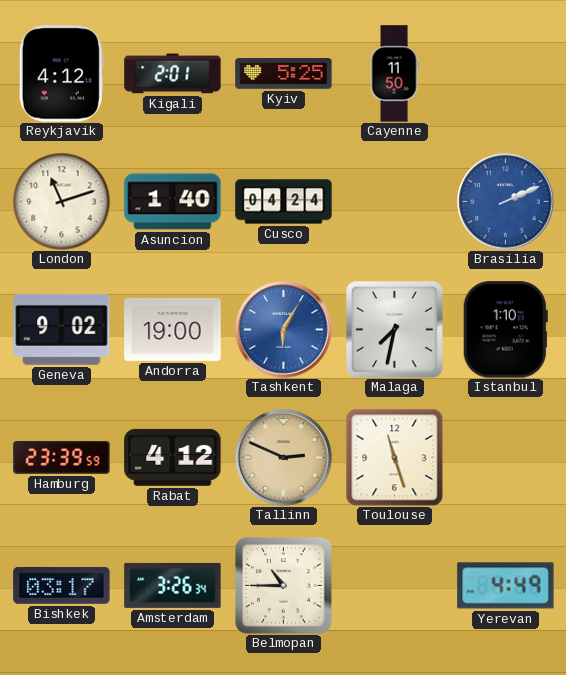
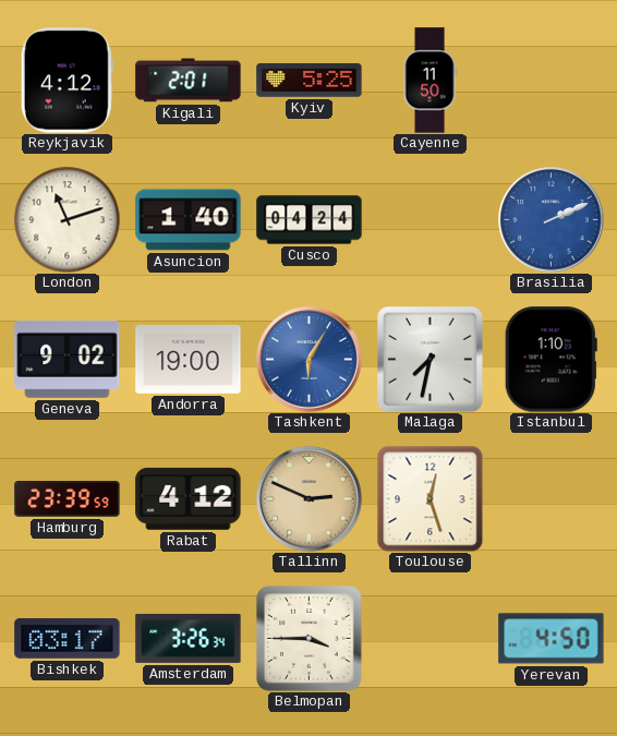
Toulouse: 11:27 -> 12:27
Belmopan: 10:45 -> 3:45
Yerevan: 4:49 -> 4:50
